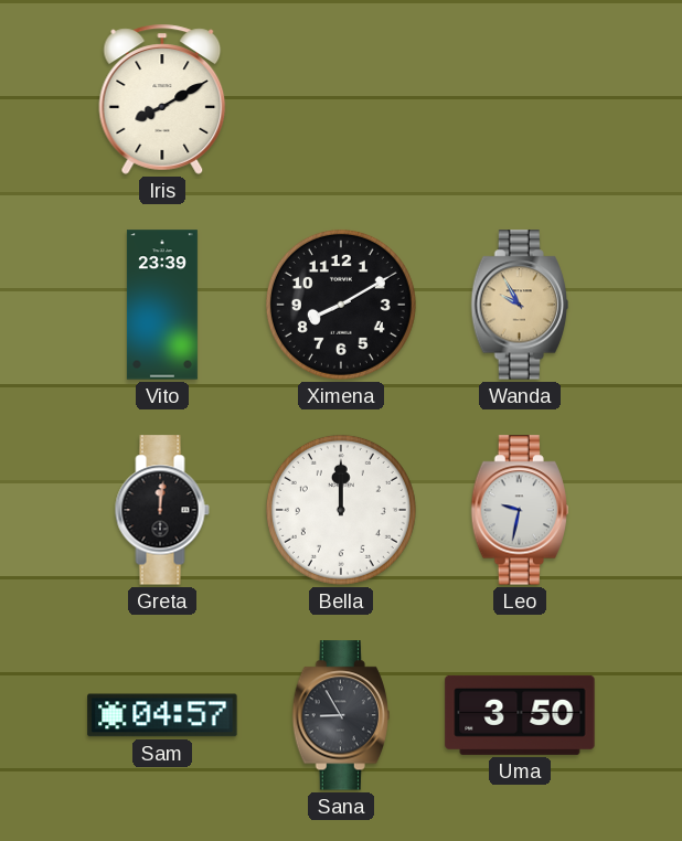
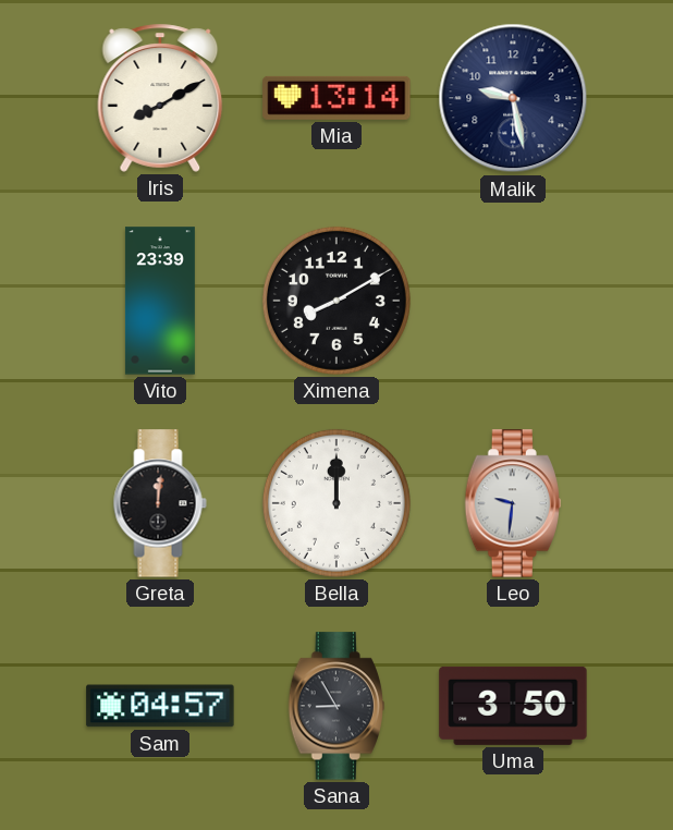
Mia: none -> 13:14
Malik: none -> 9:28
Wanda: 9:55 -> none
Leo: 9:32 -> 9:31
